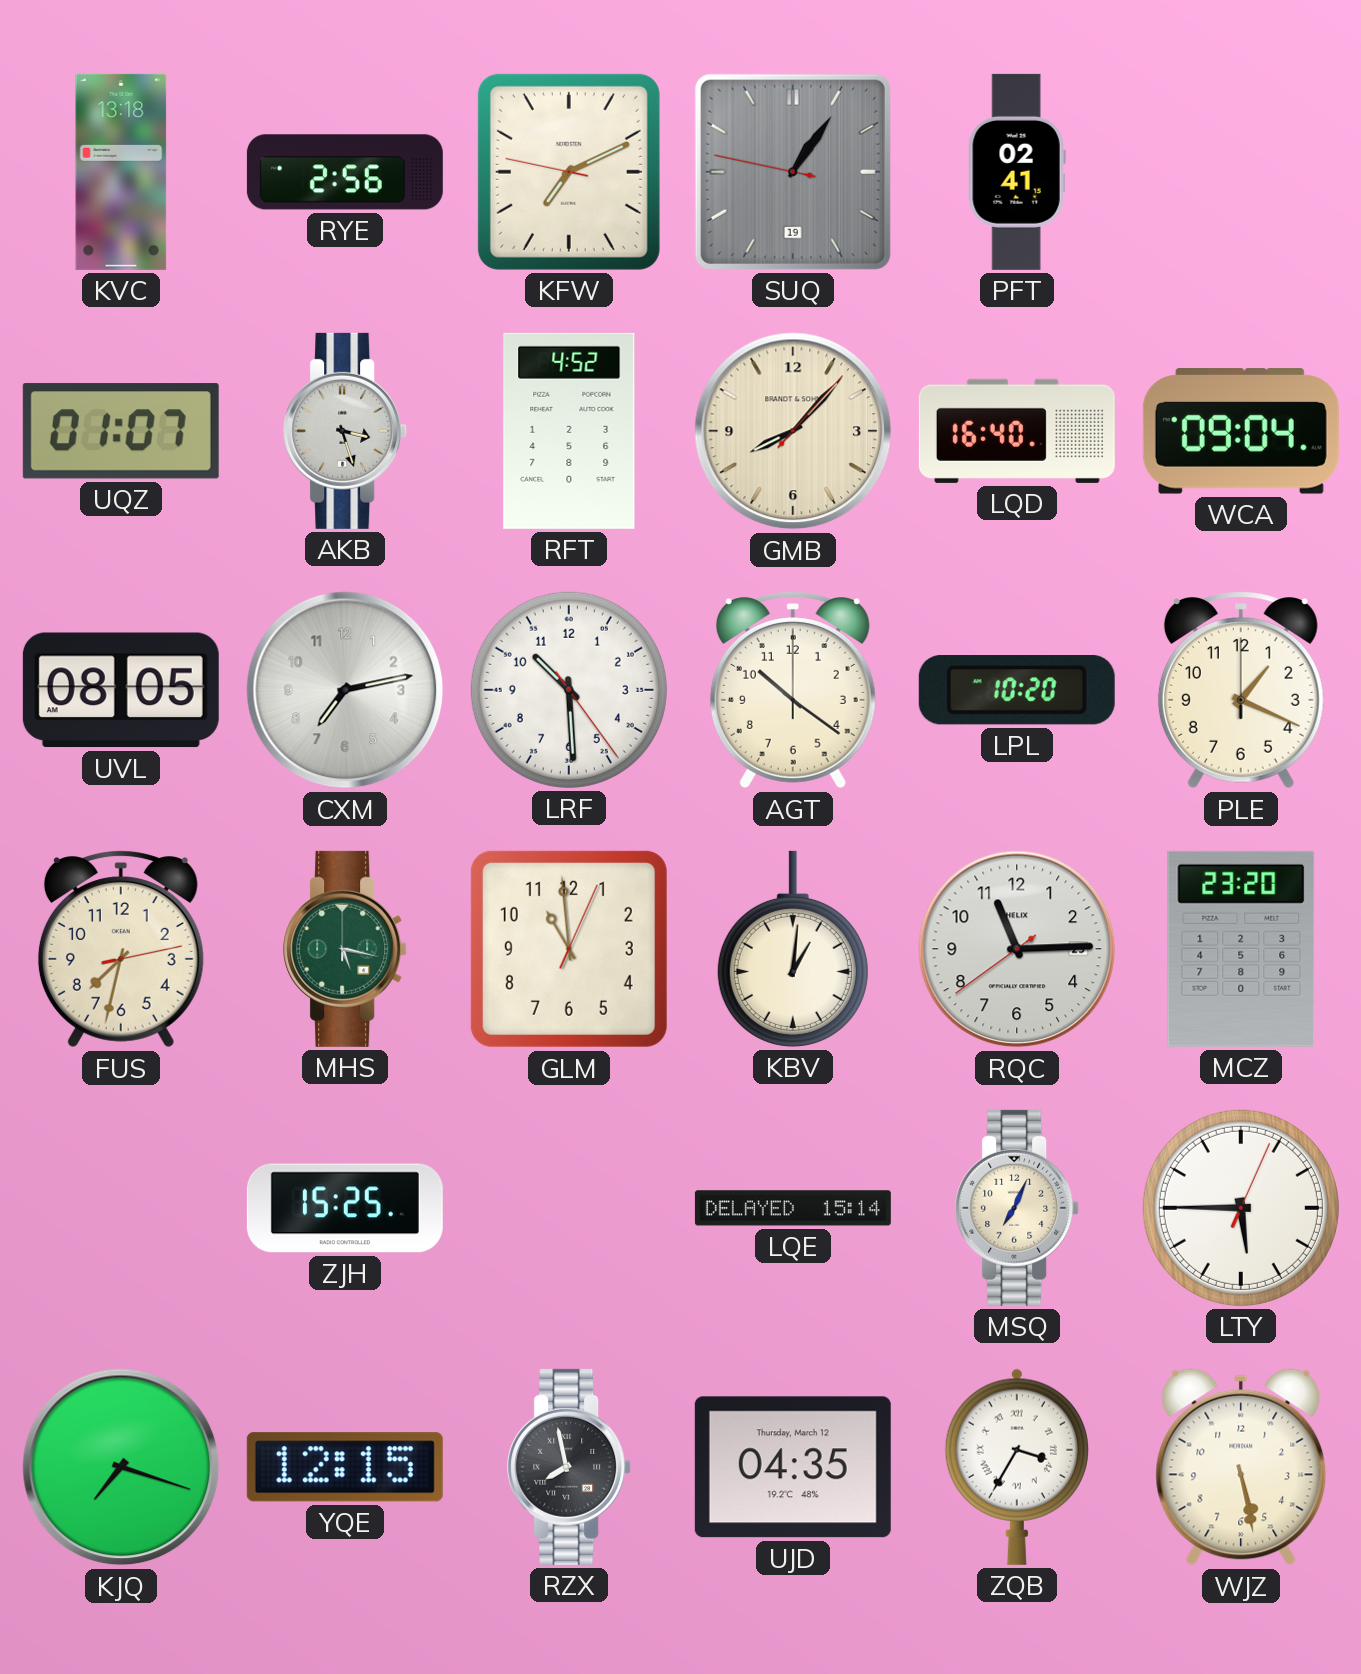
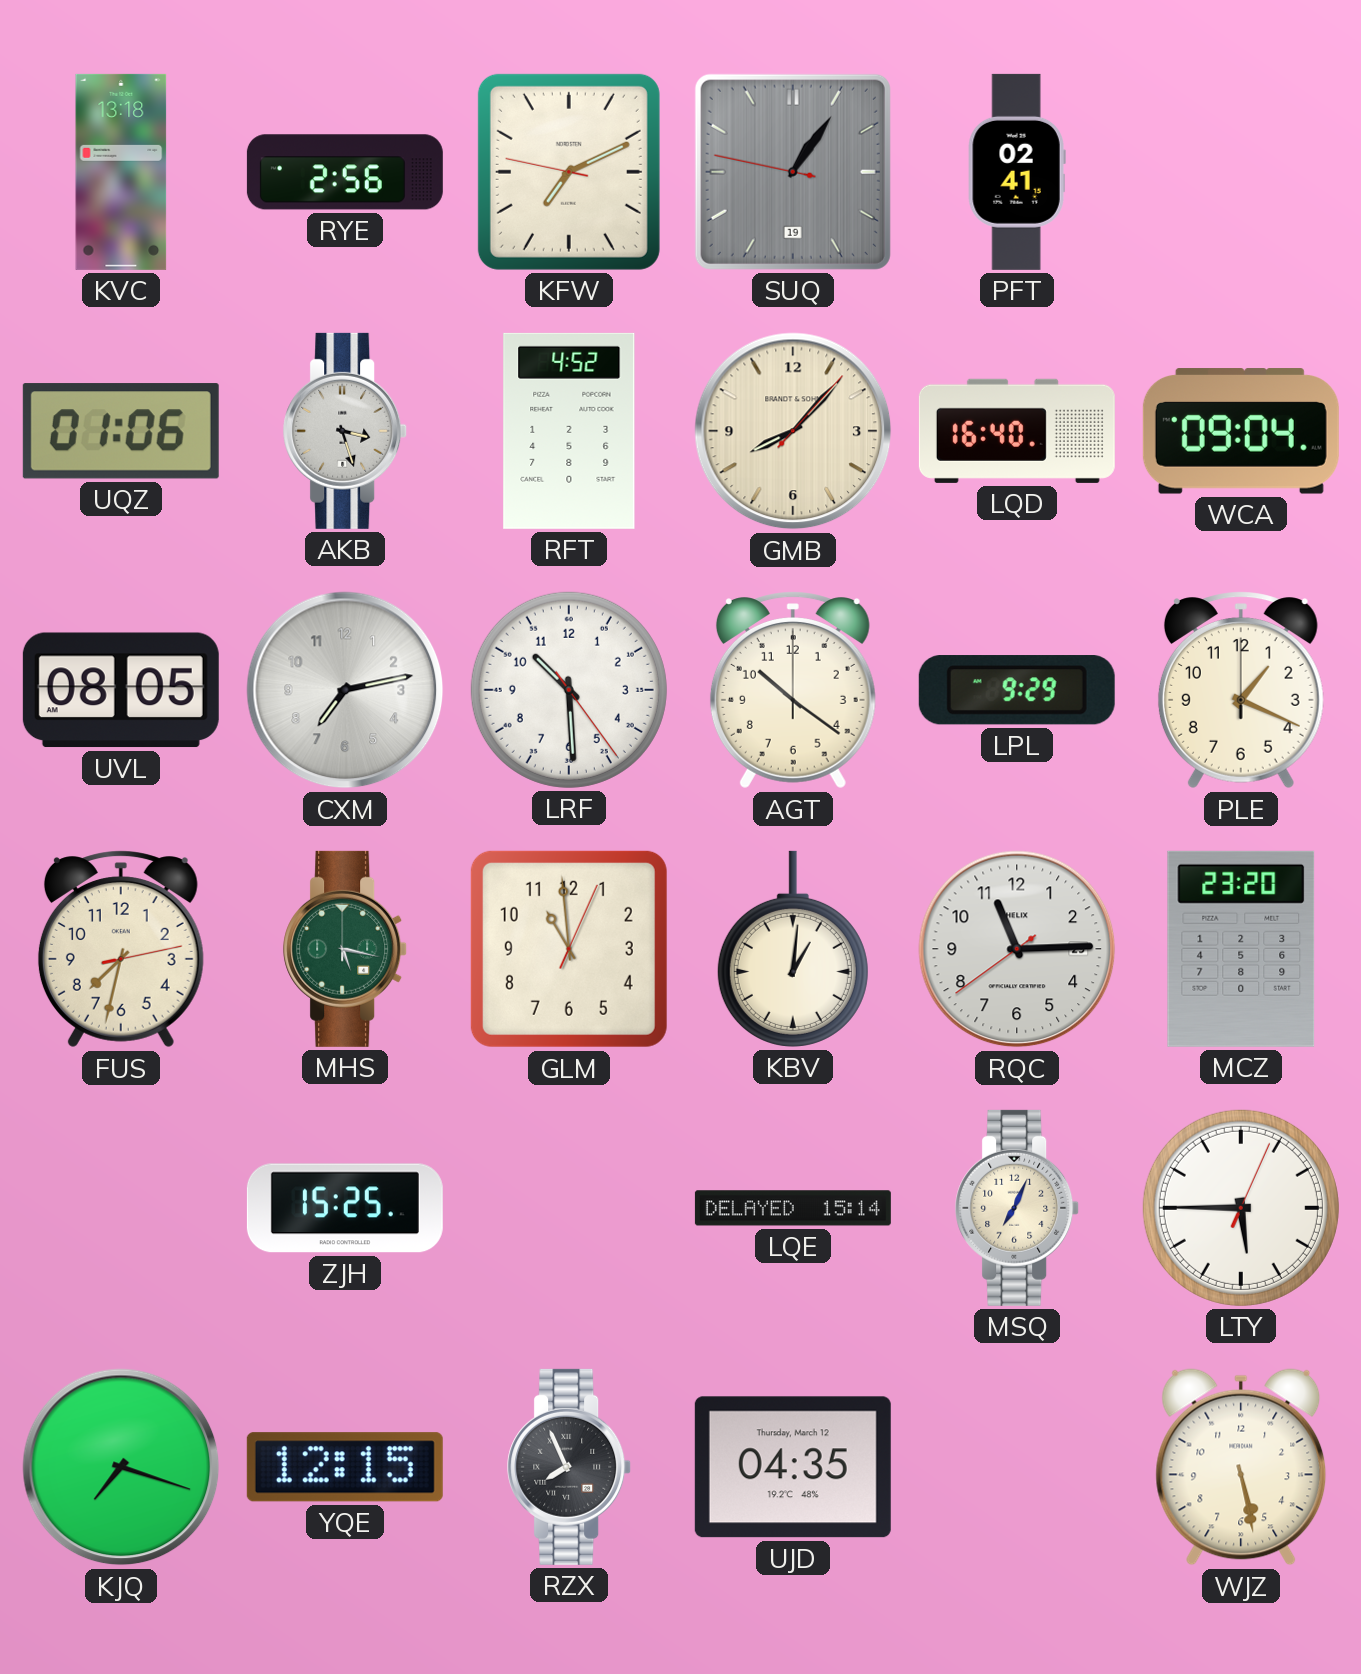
UQZ: 01:07 -> 01:06
LPL: 10:20 -> 9:29
RZX: 7:58 -> 7:56
ZQB: 3:35 -> none
